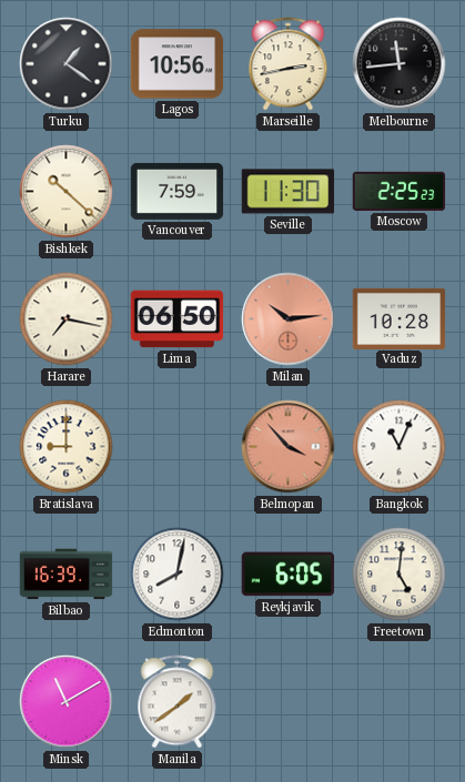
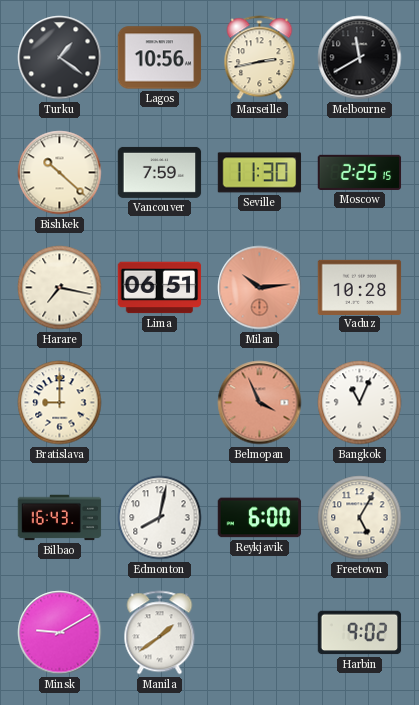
Melbourne: 11:44 -> 11:40
Moscow: 2:25:23 -> 2:25:15
Lima: 06:50 -> 06:51
Belmopan: 3:53 -> 3:56
Bilbao: 16:39 -> 16:43
Reykjavik: 6:05 -> 6:00
Freetown: 5:01 -> 5:05
Minsk: 11:10 -> 9:10
Harbin: none -> 9:02
